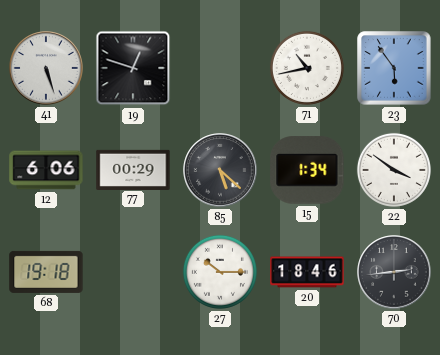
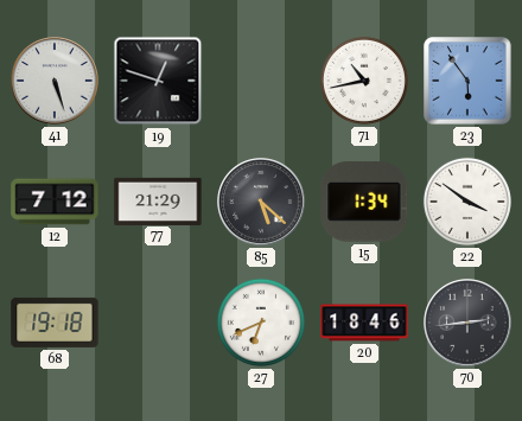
12: 6:06 -> 7:12
77: 00:29 -> 21:29
27: 10:15 -> 6:41
